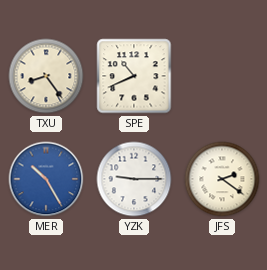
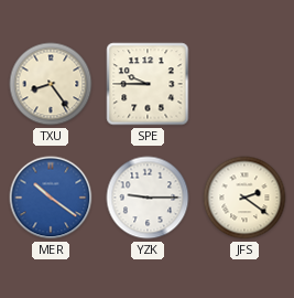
SPE: 10:41 -> 9:45
MER: 10:25 -> 10:21
